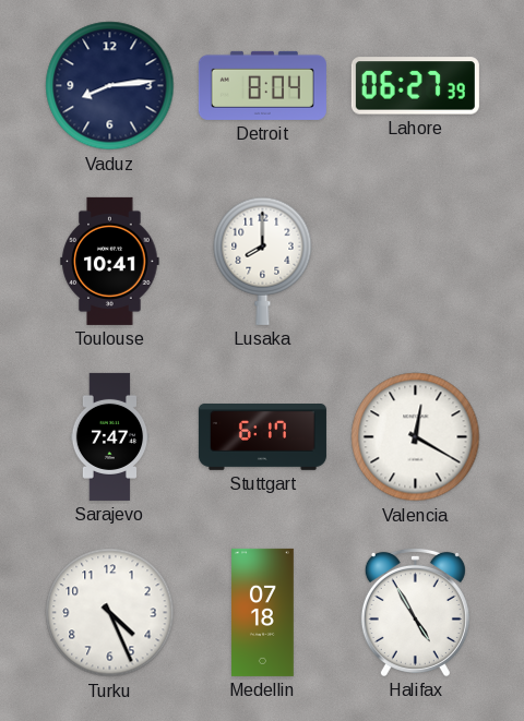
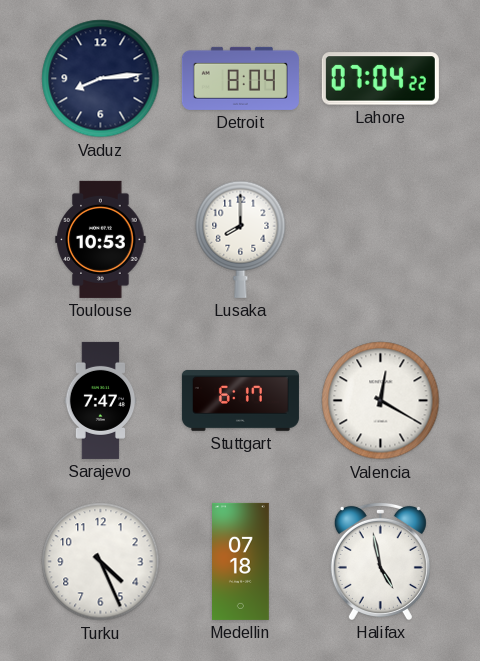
Lahore: 06:27 -> 07:04
Toulouse: 10:41 -> 10:53
Halifax: 4:55 -> 4:58
